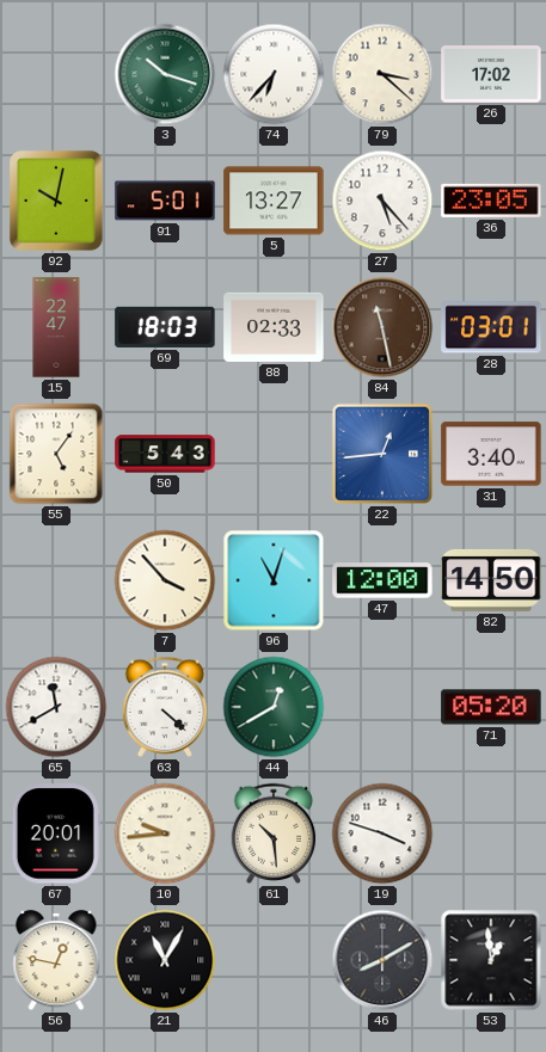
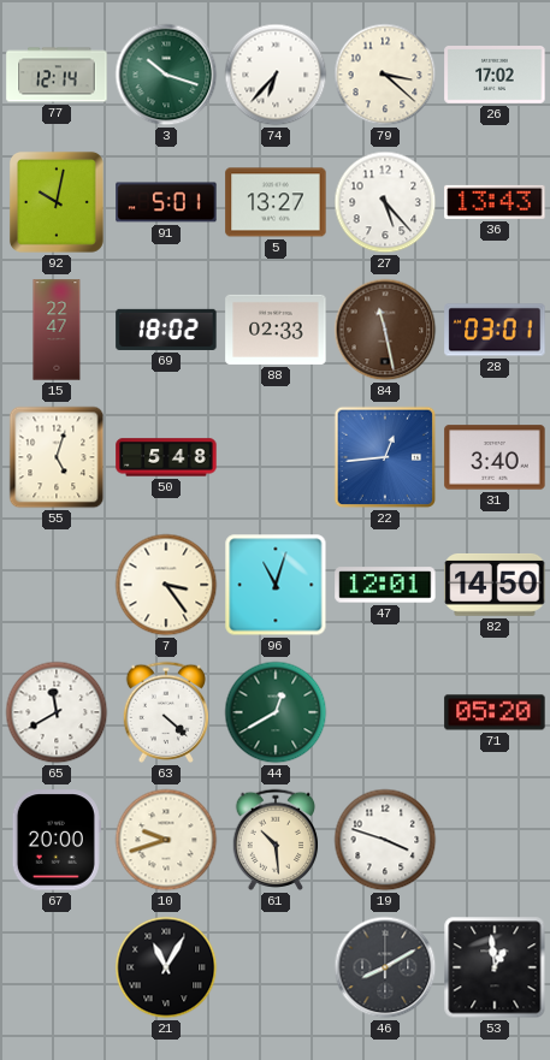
77: none -> 12:14
36: 23:05 -> 13:43
69: 18:03 -> 18:02
55: 5:06 -> 5:03
50: 5:43 -> 5:48
7: 3:53 -> 3:24
47: 12:00 -> 12:01
67: 20:01 -> 20:00
10: 9:44 -> 9:42
56: 12:47 -> none
